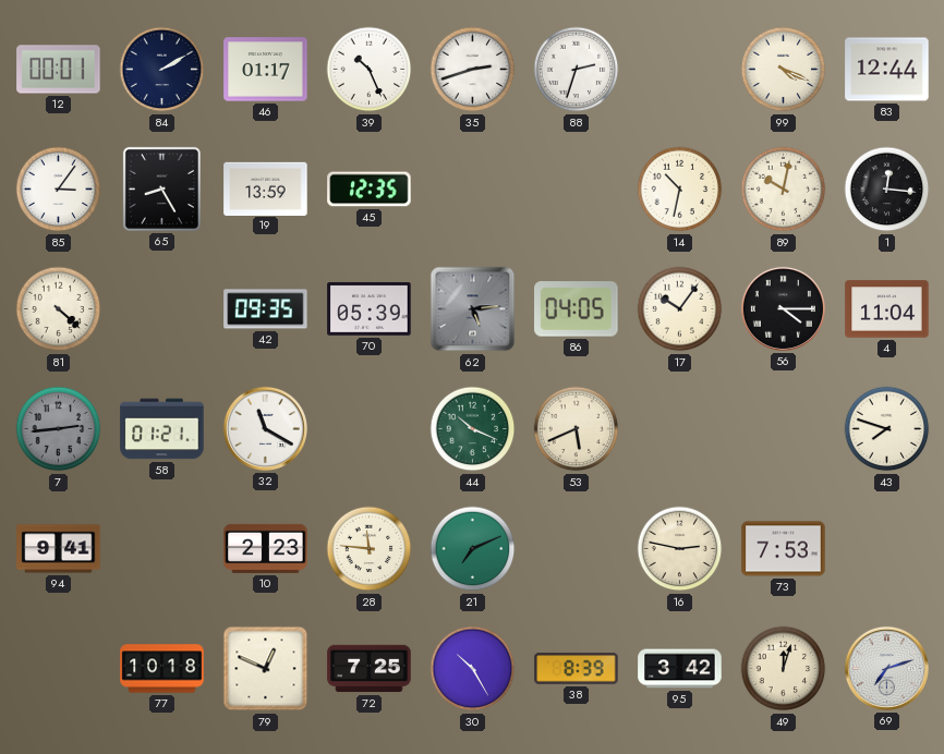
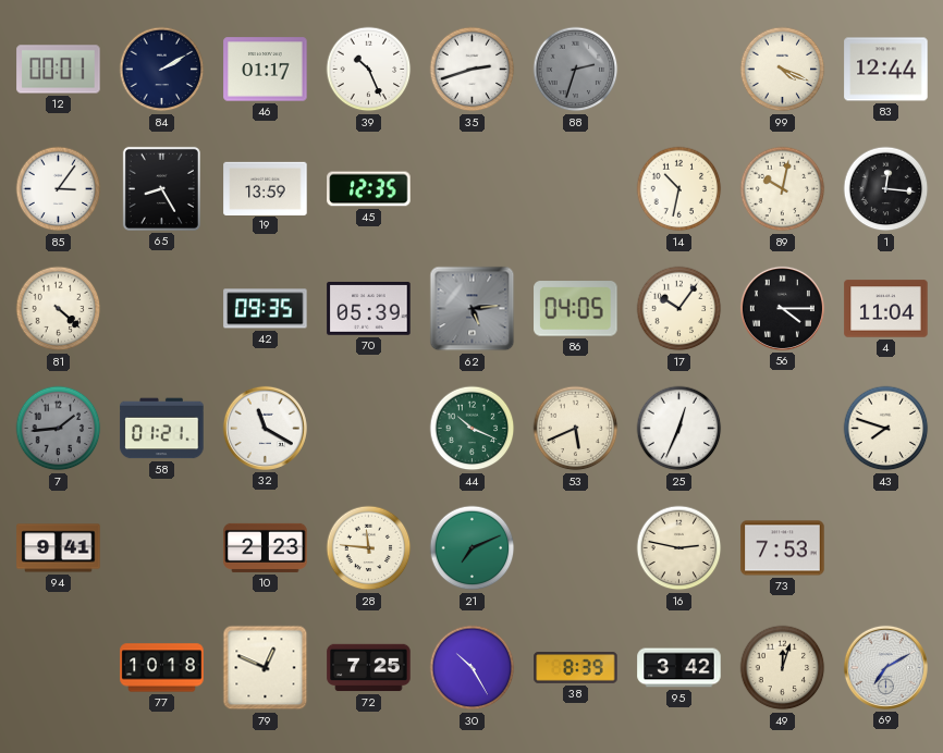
88 dial: white -> grey
7: 2:44 -> 1:44
25: none -> 12:34
69: 7:12 -> 7:10
